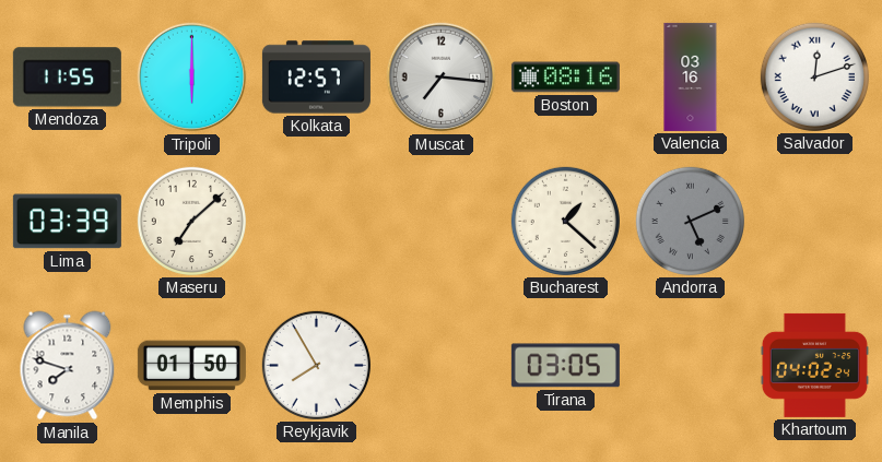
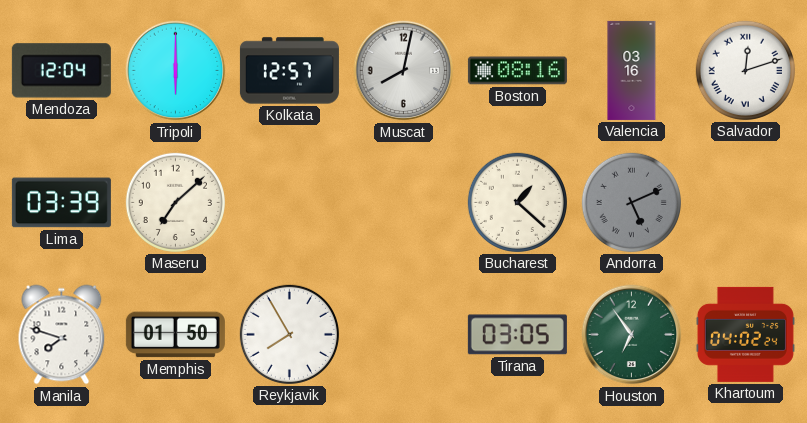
Mendoza: 11:55 -> 12:04
Muscat: 7:16 -> 8:02
Houston: none -> 6:54
